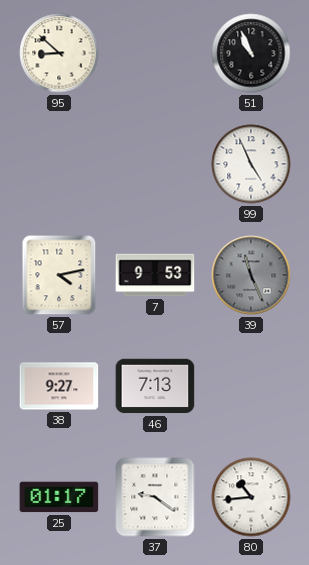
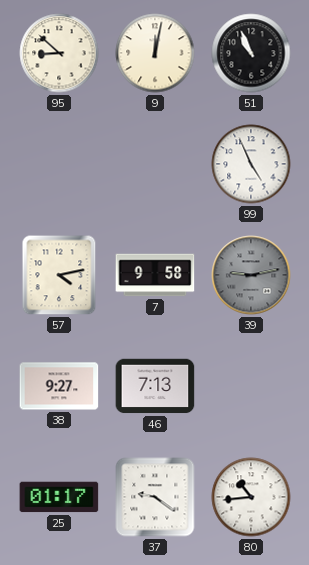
9: none -> 12:02
7: 9:53 -> 9:58
39: 11:26 -> 9:13
